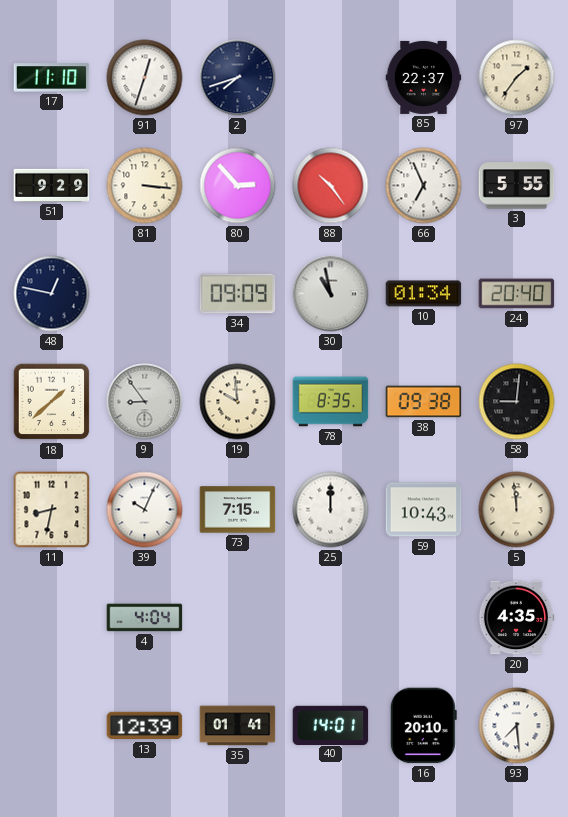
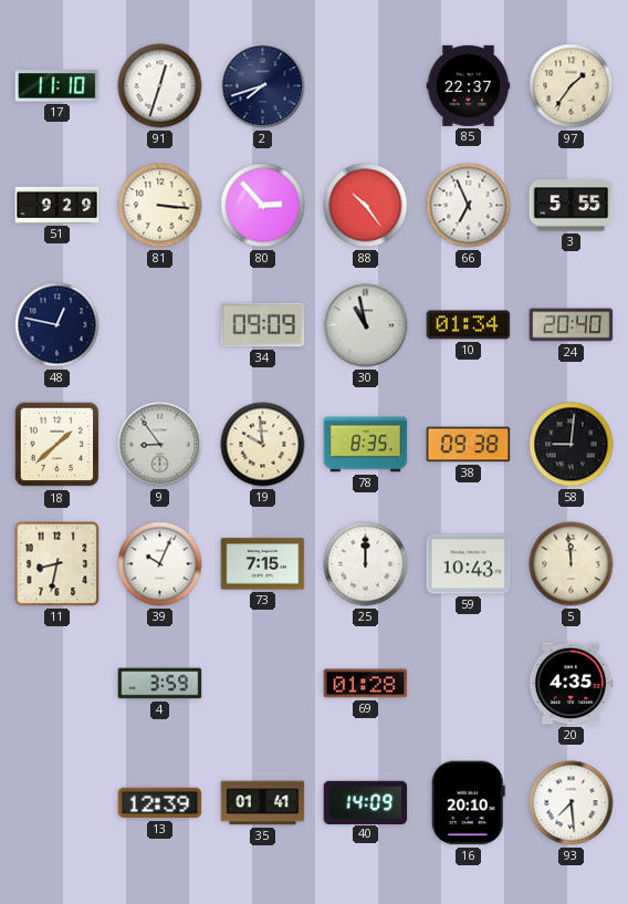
4: 4:04 -> 3:59
69: none -> 01:28
40: 14:01 -> 14:09
